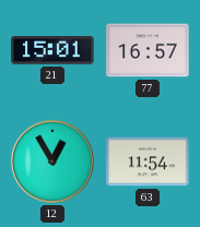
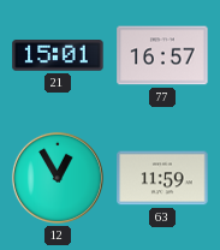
63: 11:54 -> 11:59
